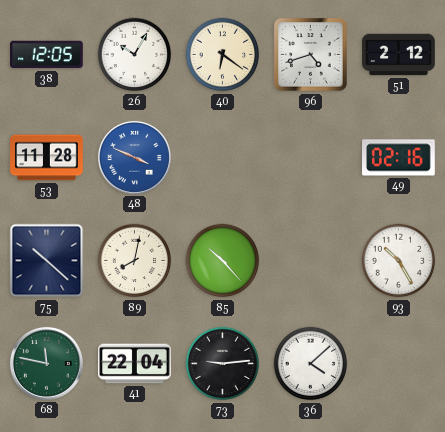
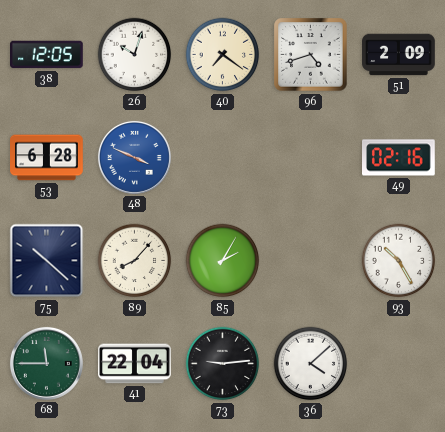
26: 10:05 -> 10:03
40: 6:21 -> 7:21
51: 2:12 -> 2:09
53: 11:28 -> 6:28
89: 8:02 -> 8:07
85: 10:23 -> 2:05
68: 11:47 -> 11:45
